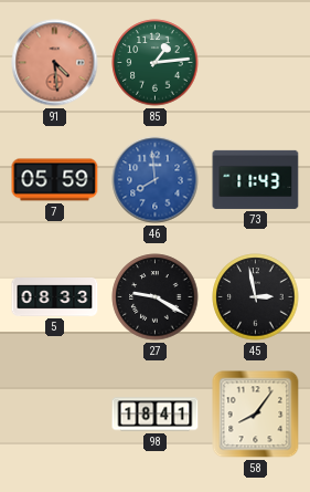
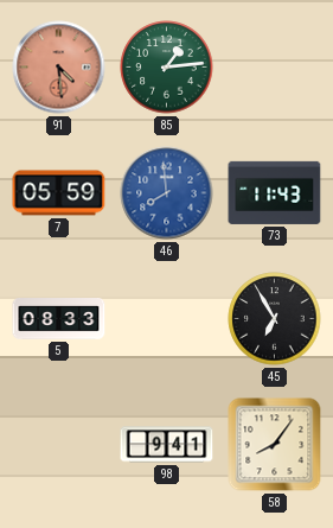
27: 9:20 -> none
45: 2:58 -> 6:55
98: 18:41 -> 9:41
